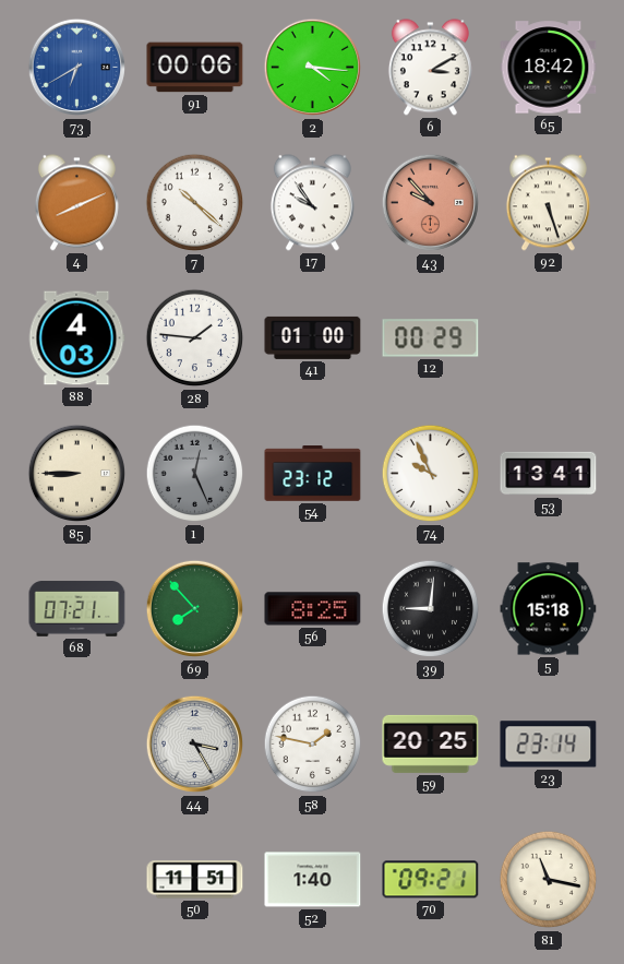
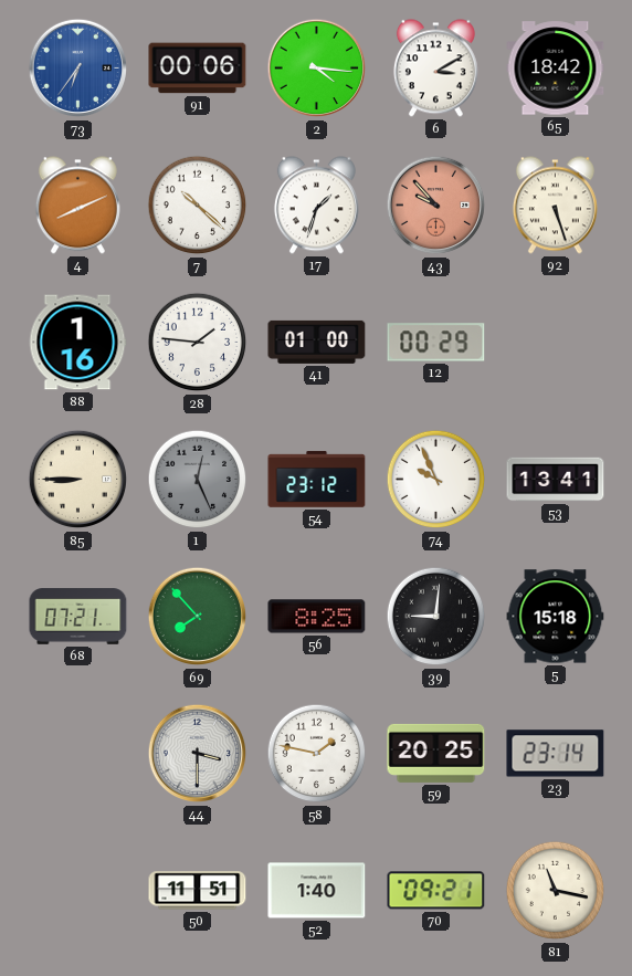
73: 6:40 -> 6:36
17: 9:54 -> 1:33
88: 4:03 -> 1:16
44: 3:25 -> 3:30
